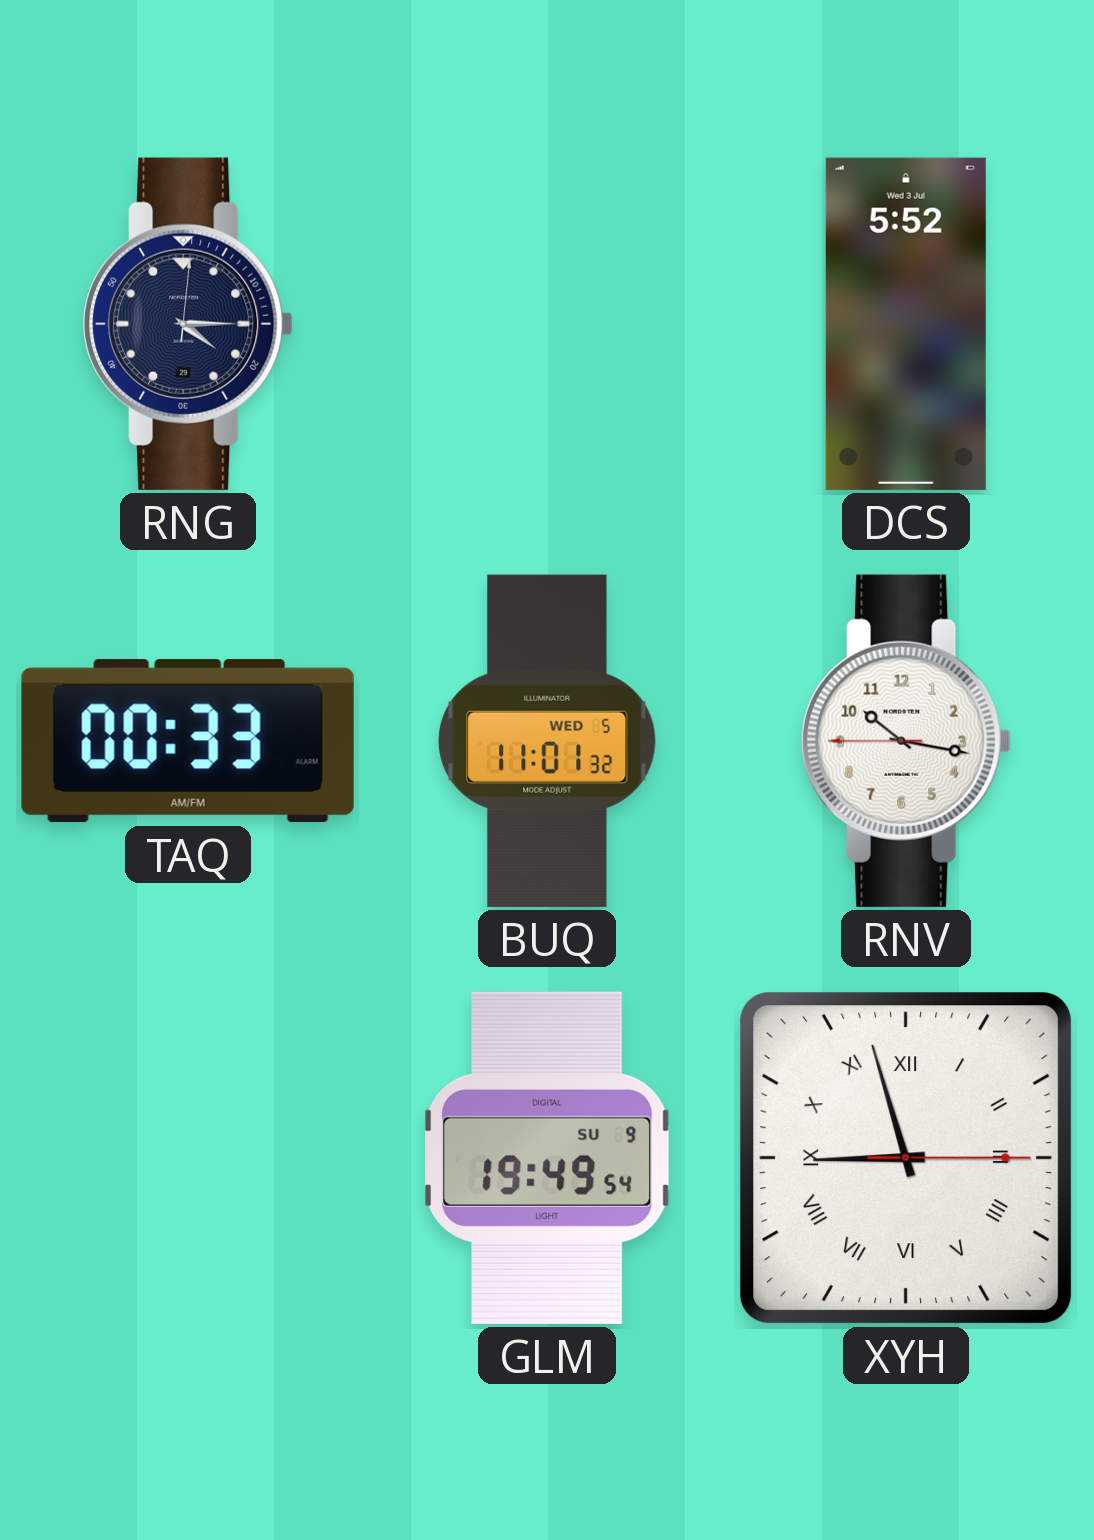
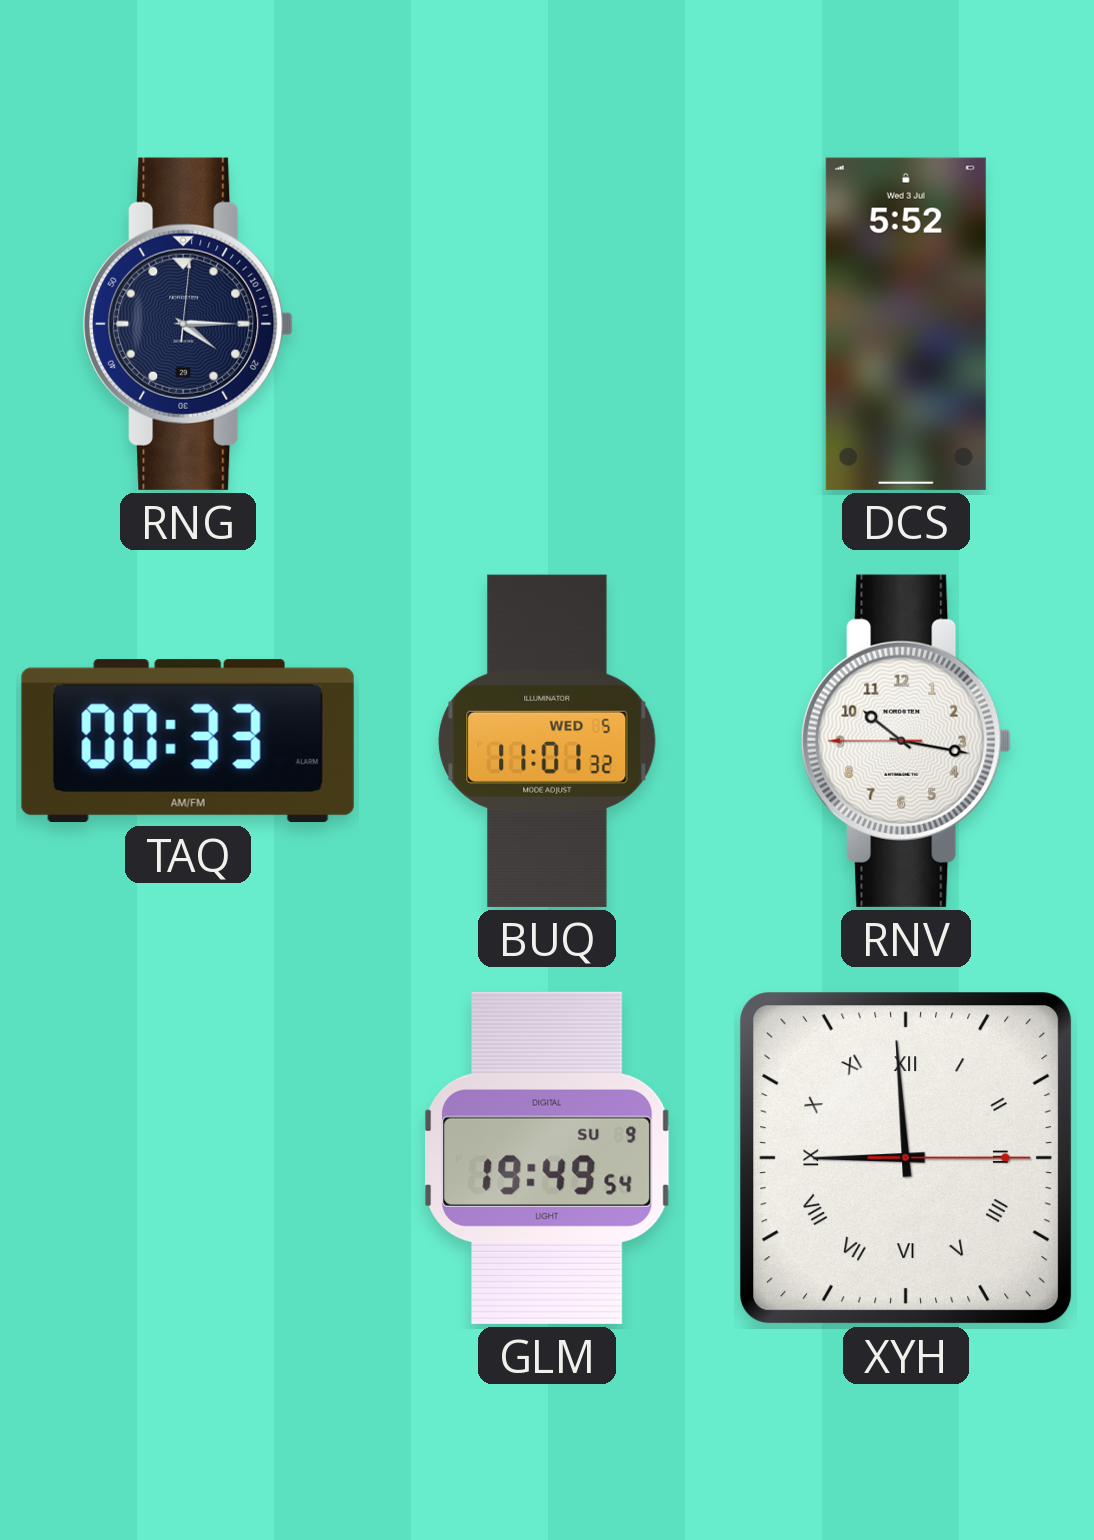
XYH: 8:57 -> 8:59
